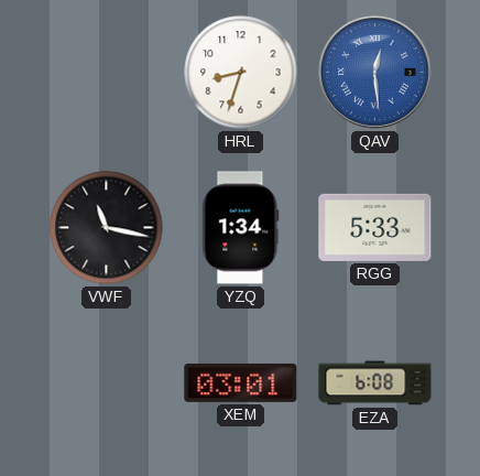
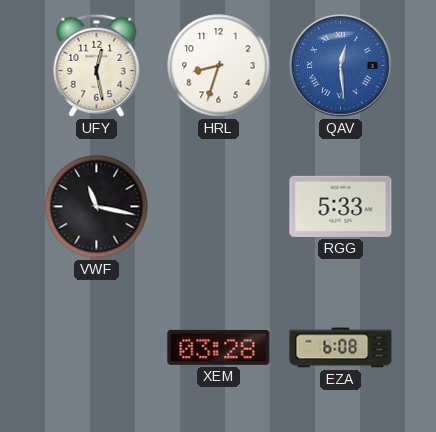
UFY: none -> 12:28
YZQ: 1:34 -> none
XEM: 03:01 -> 03:28
